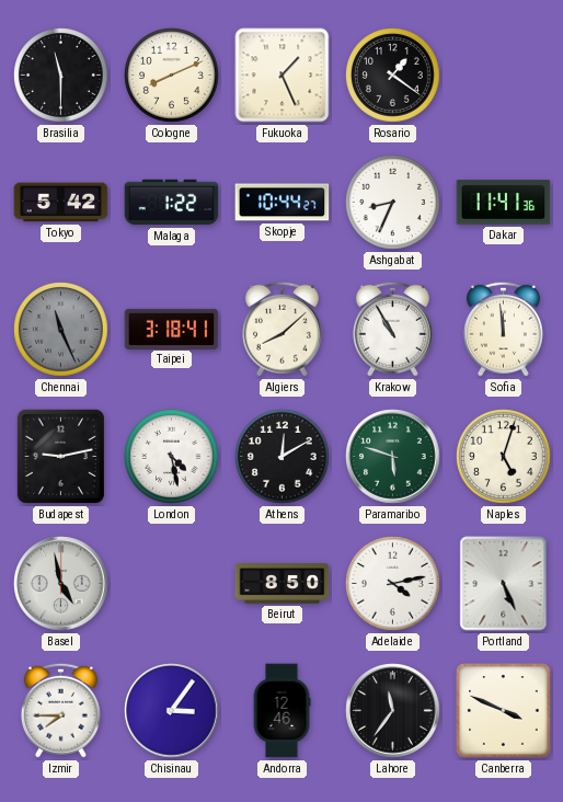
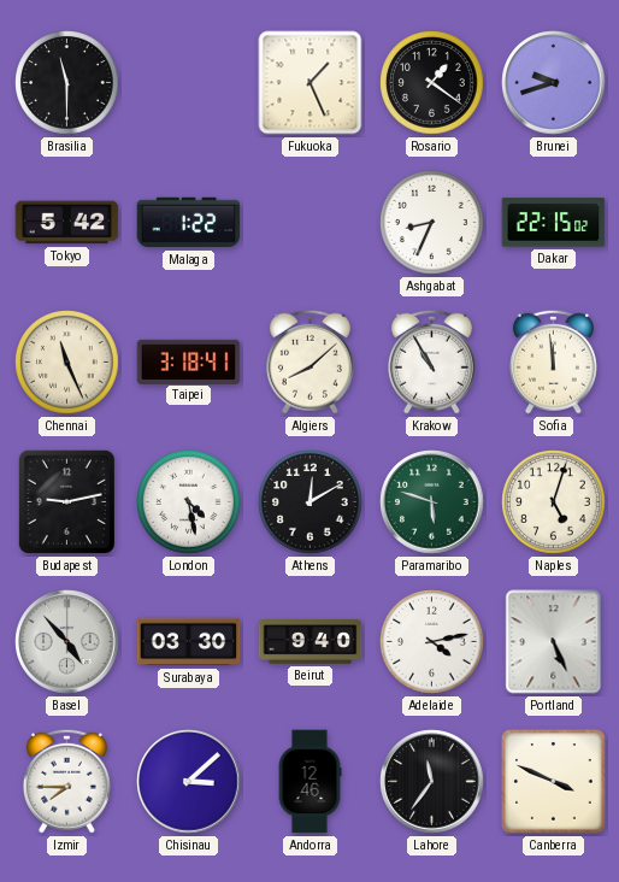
Cologne: 8:11 -> none
Brunei: none -> 9:42
Skopje: 10:44 -> none
Dakar: 11:41 -> 22:15
Chennai dial: grey -> cream
Basel: 4:58 -> 4:53
Surabaya: none -> 03:30
Beirut: 8:50 -> 9:40
Chisinau: 3:06 -> 3:08
